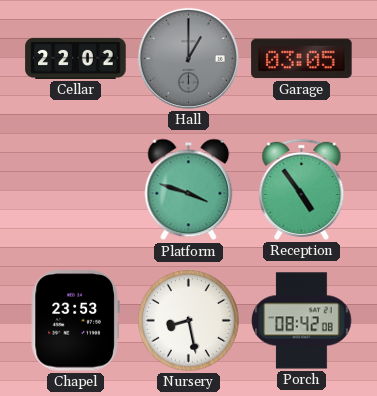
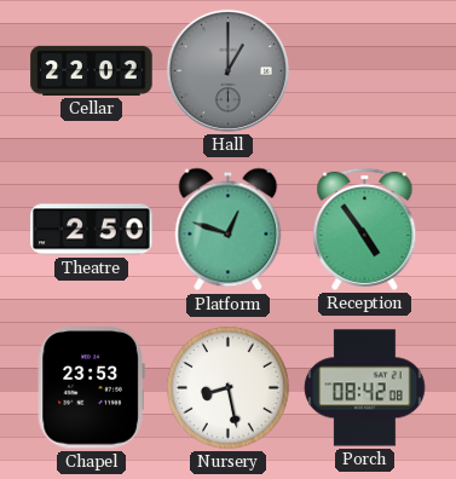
Garage: 03:05 -> none
Theatre: none -> 2:50
Platform: 3:48 -> 12:48
